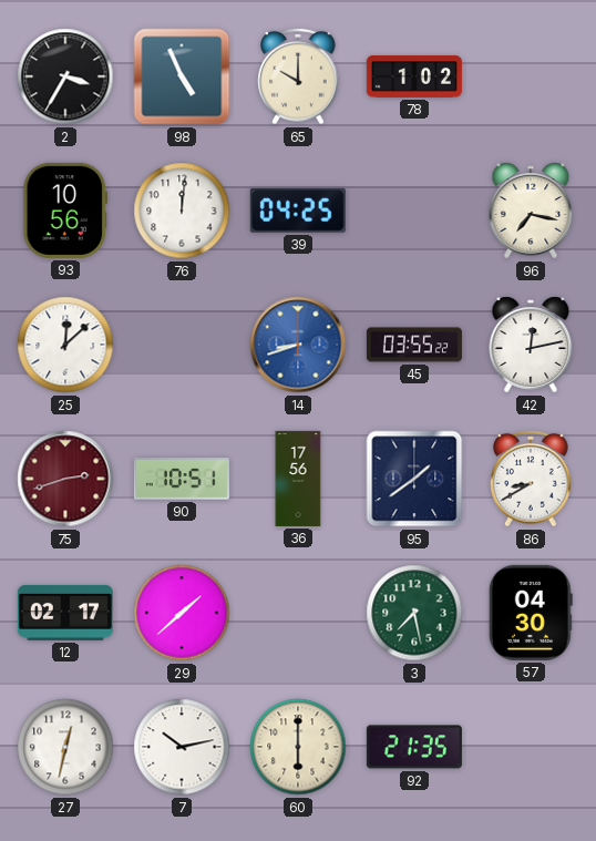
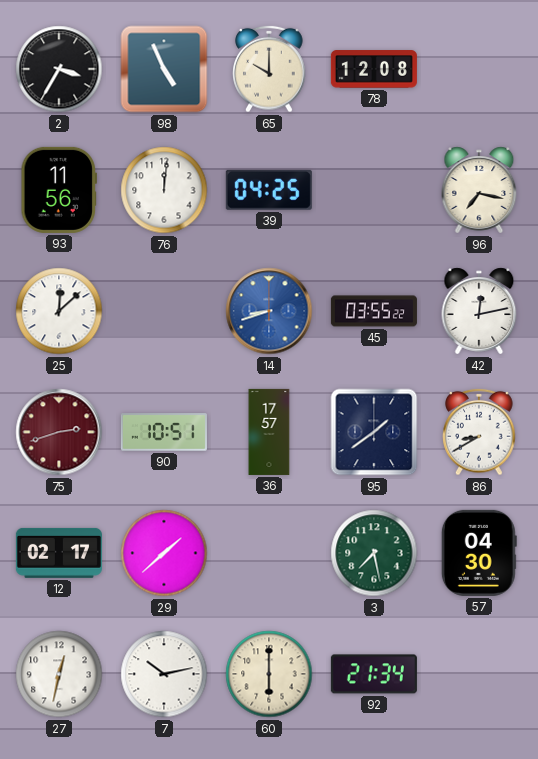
78: 1:02 -> 12:08
93: 10:56 -> 11:56
36: 17:56 -> 17:57
92: 21:35 -> 21:34
